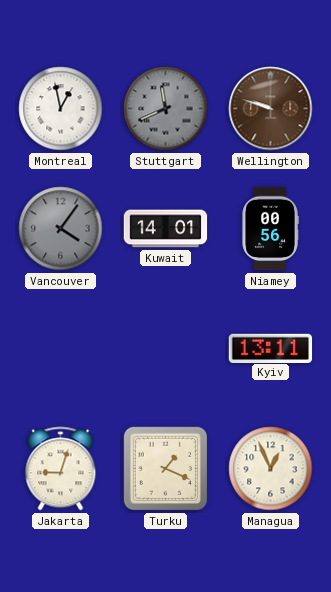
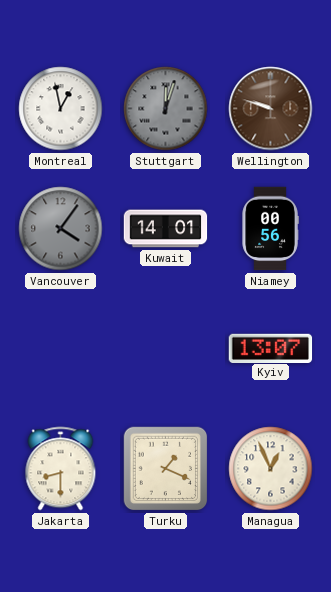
Stuttgart: 11:41 -> 12:03
Kyiv: 13:11 -> 13:07
Jakarta: 9:03 -> 8:30
